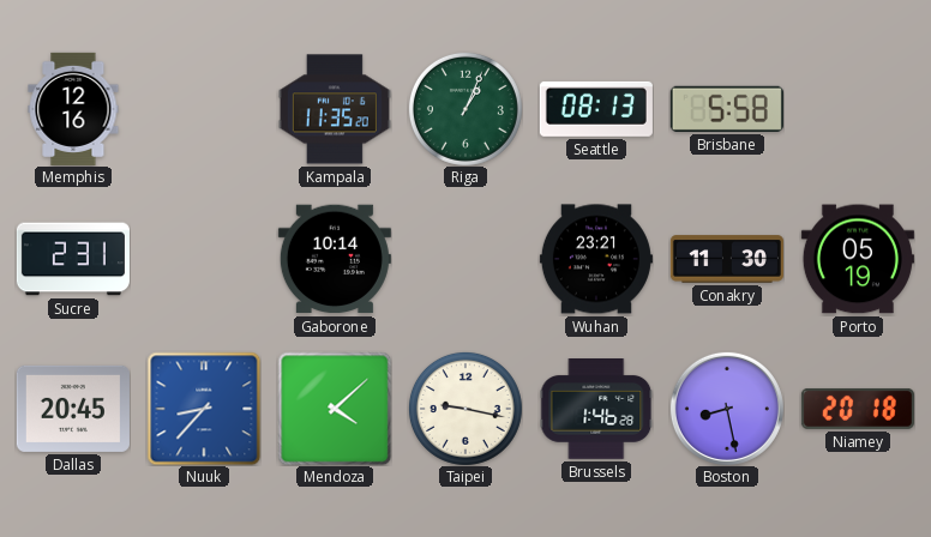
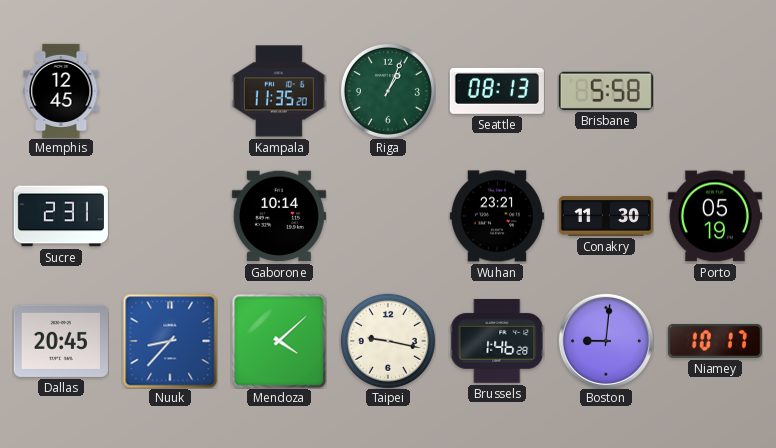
Memphis: 12:16 -> 12:45
Boston: 8:28 -> 9:01
Niamey: 20:18 -> 10:17
